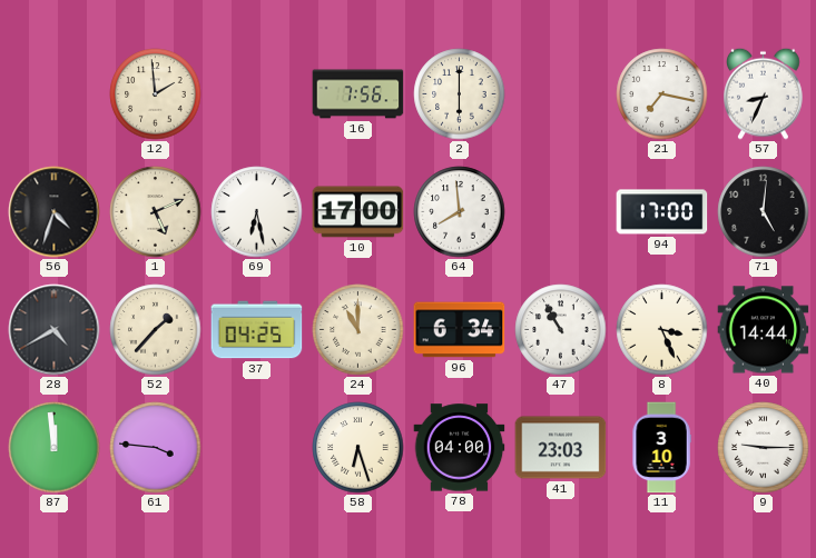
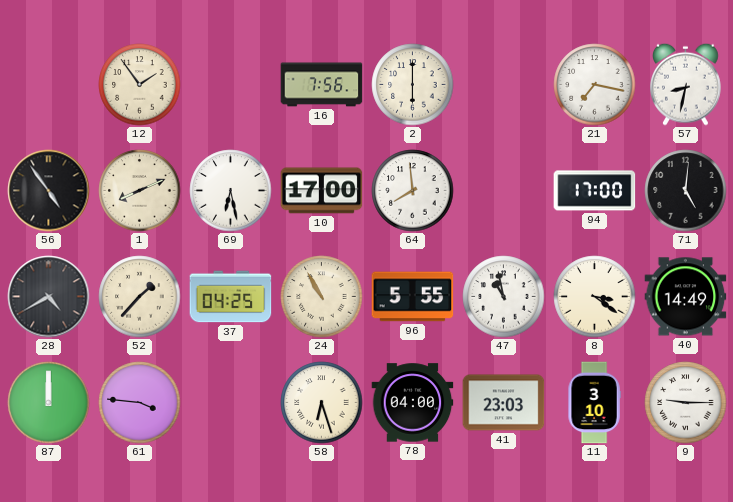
12: 1:59 -> 1:54
57: 8:34 -> 8:32
56: 4:33 -> 4:54
1: 5:11 -> 8:11
24: 11:00 -> 10:55
96: 6:34 -> 5:55
47: 10:55 -> 10:58
8: 3:26 -> 3:21
40: 14:44 -> 14:49
87: 11:59 -> 12:00
